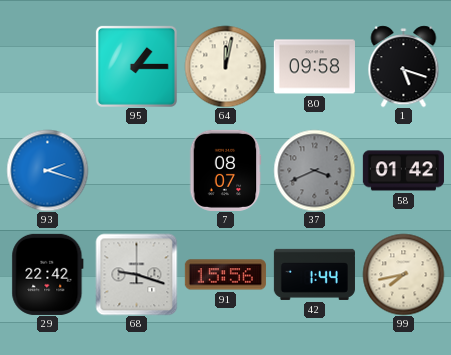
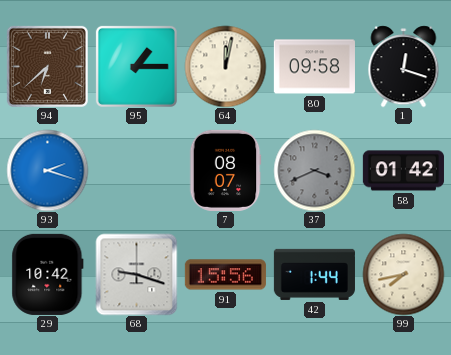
94: none -> 6:38
1: 5:18 -> 12:18
29: 22:42 -> 10:42
